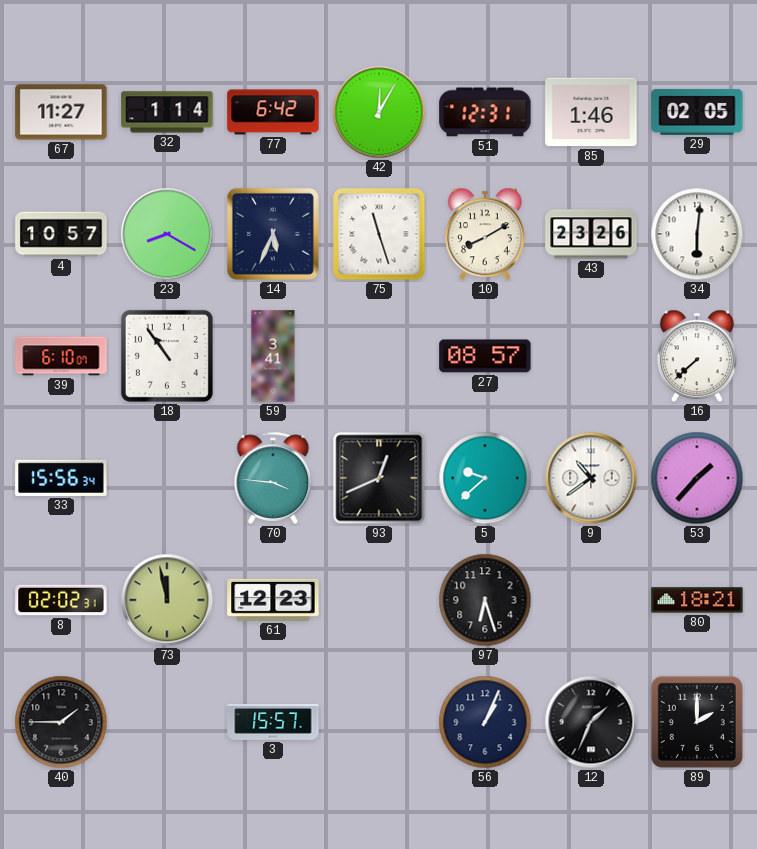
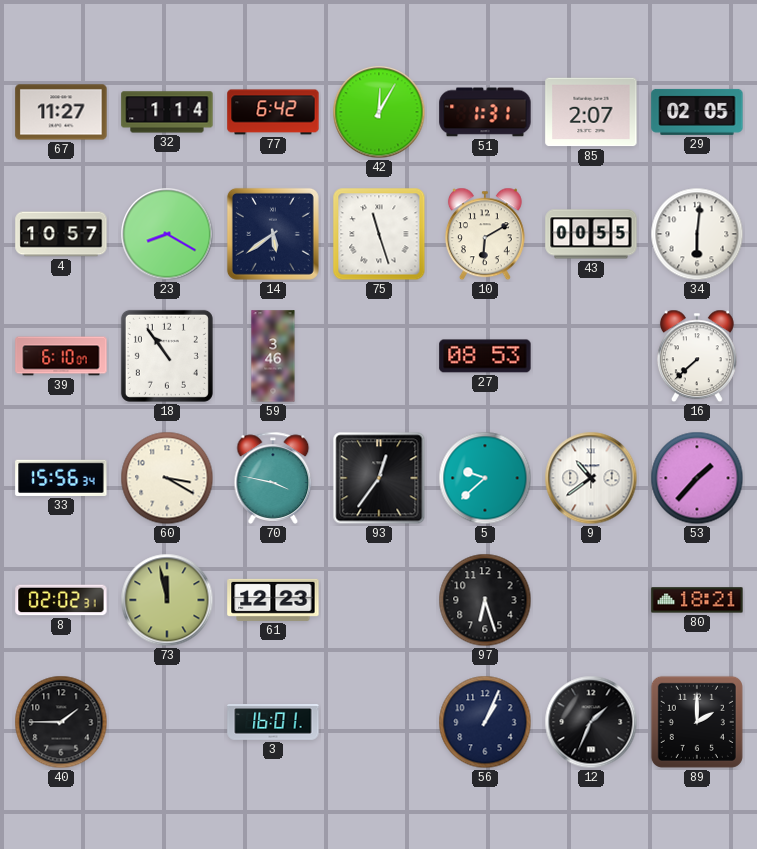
51: 12:31 -> 1:31
85: 1:46 -> 2:07
14: 5:34 -> 5:39
10: 8:10 -> 6:10
43: 23:26 -> 00:55
59: 3:41 -> 3:46
27: 08:57 -> 08:53
60: none -> 3:20
70: 3:46 -> 3:47
93: 12:41 -> 12:36
3: 15:57 -> 16:01
